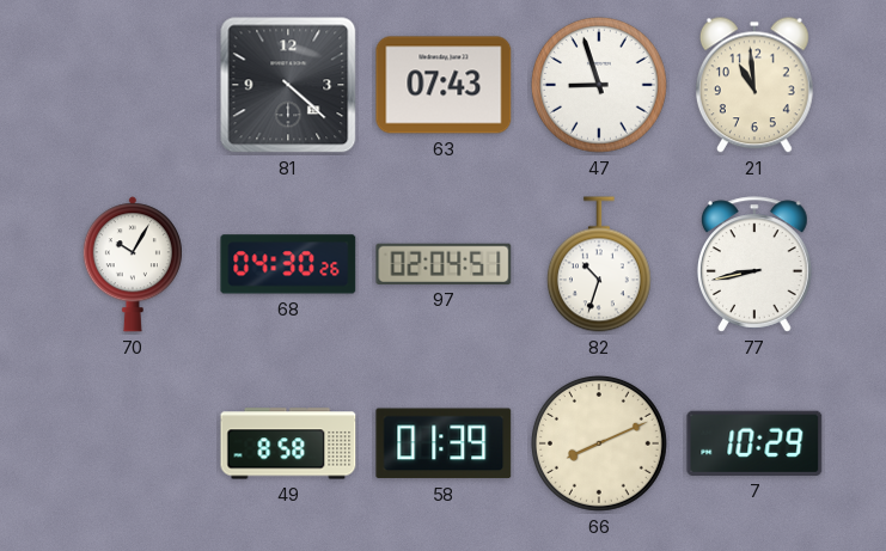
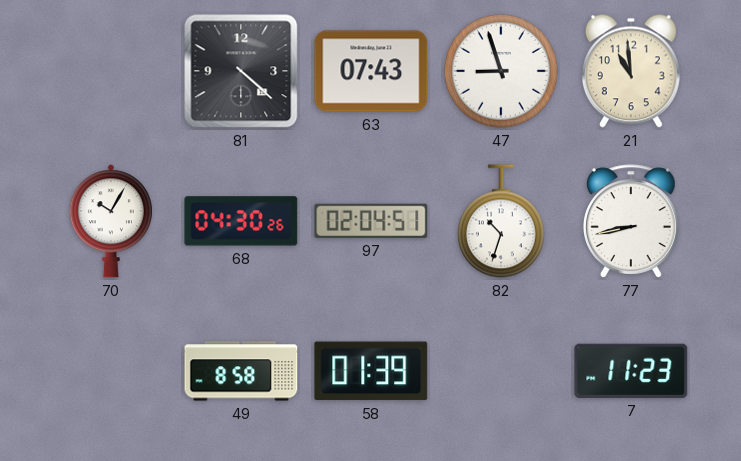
66: 8:11 -> none
7: 10:29 -> 11:23
